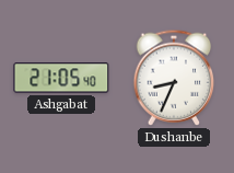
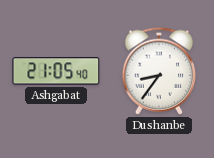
Dushanbe: 8:34 -> 8:36
